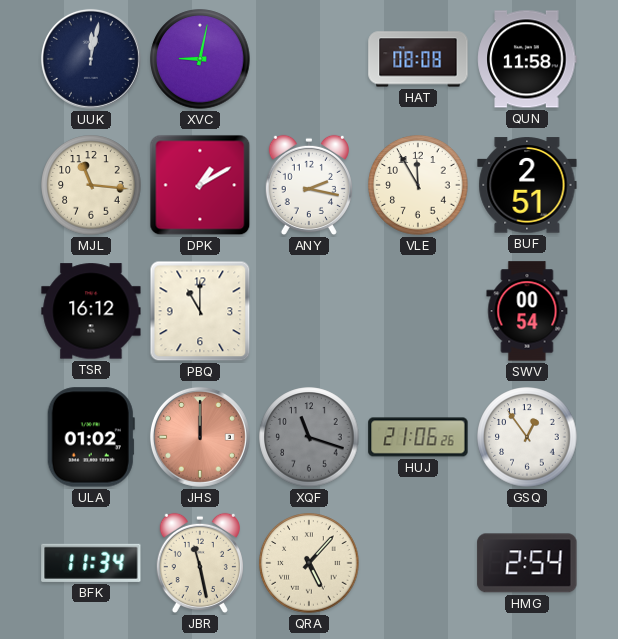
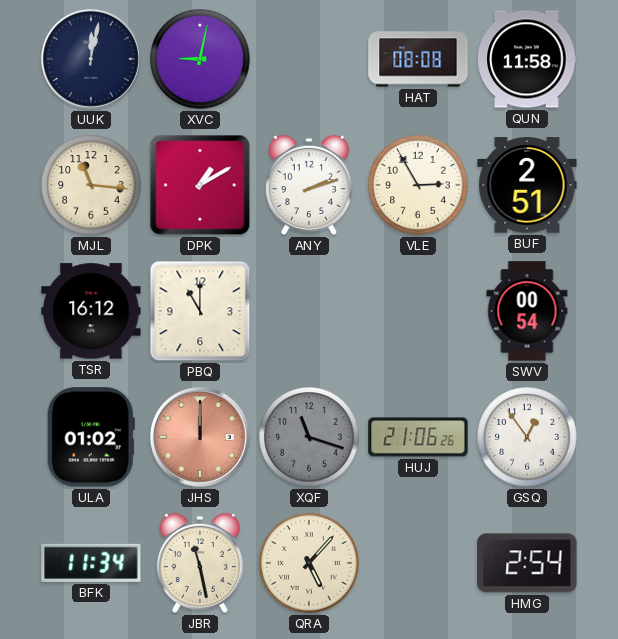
ANY: 2:17 -> 2:12
VLE: 11:55 -> 2:55
